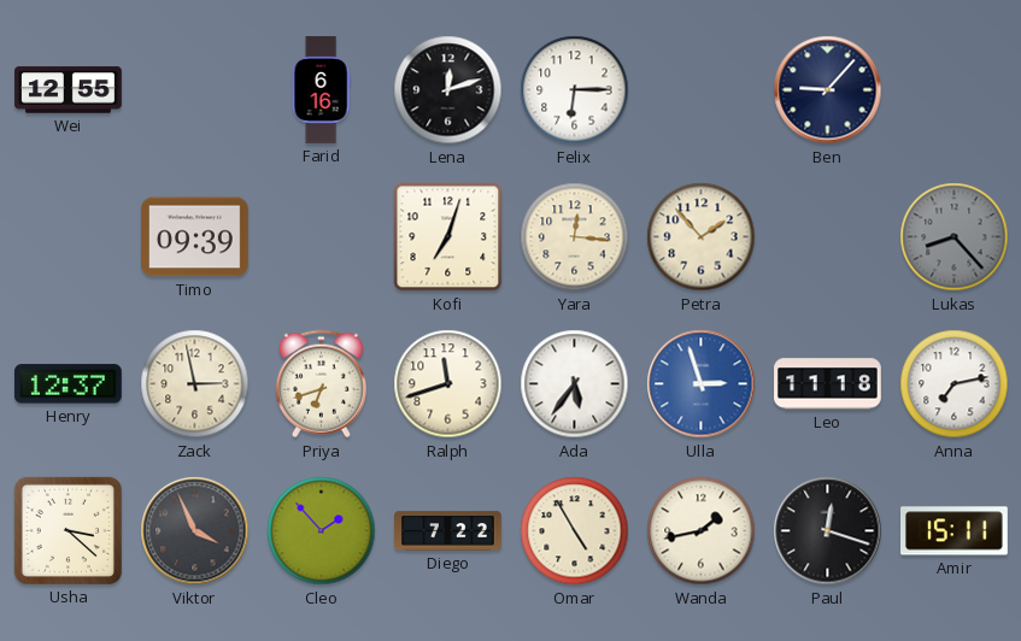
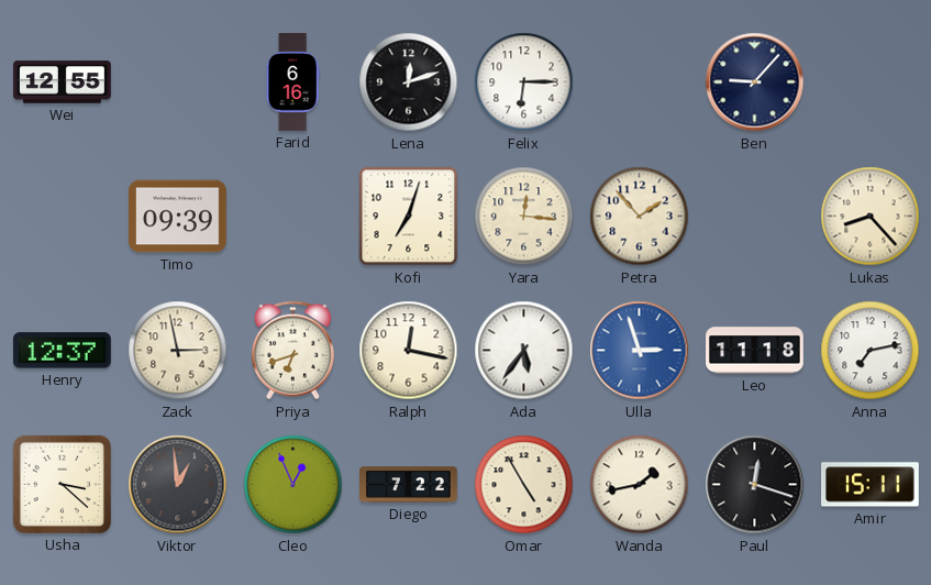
Lukas dial: grey -> cream
Ralph: 11:42 -> 12:17
Viktor: 3:56 -> 12:59
Cleo: 1:53 -> 12:56
